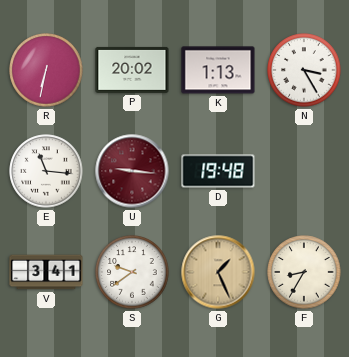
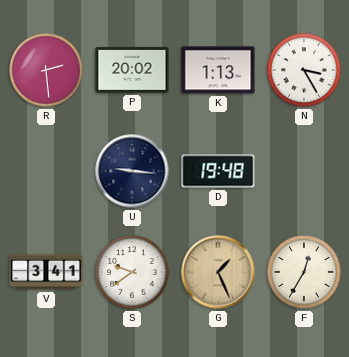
R: 6:32 -> 2:29
E: 11:16 -> none
U dial: burgundy -> navy
F: 8:35 -> 12:35
